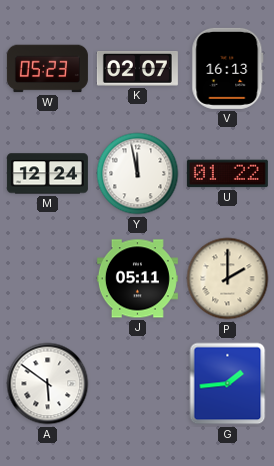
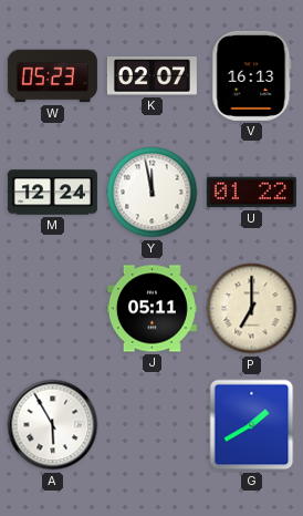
P: 2:00 -> 7:00
A: 5:51 -> 5:55
G: 1:44 -> 1:40
